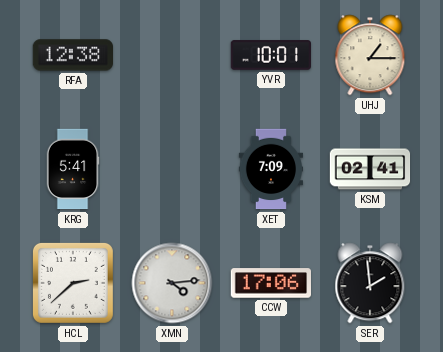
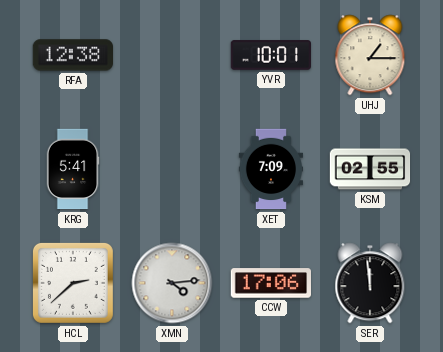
KSM: 02:41 -> 02:55
SER: 1:59 -> 11:59
